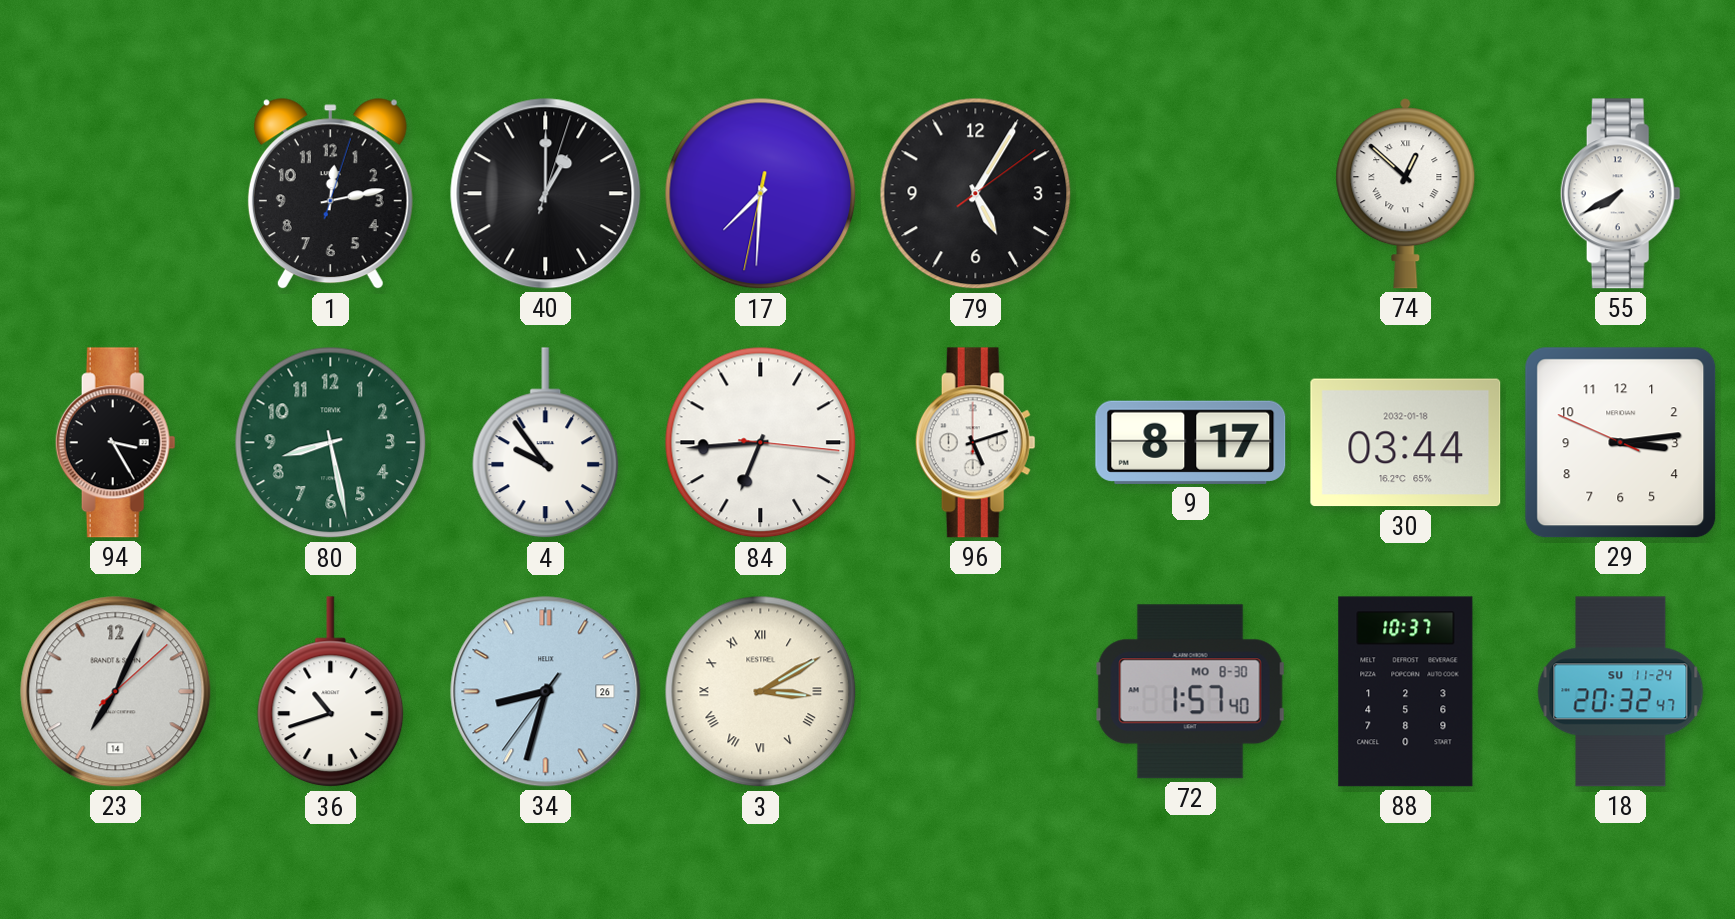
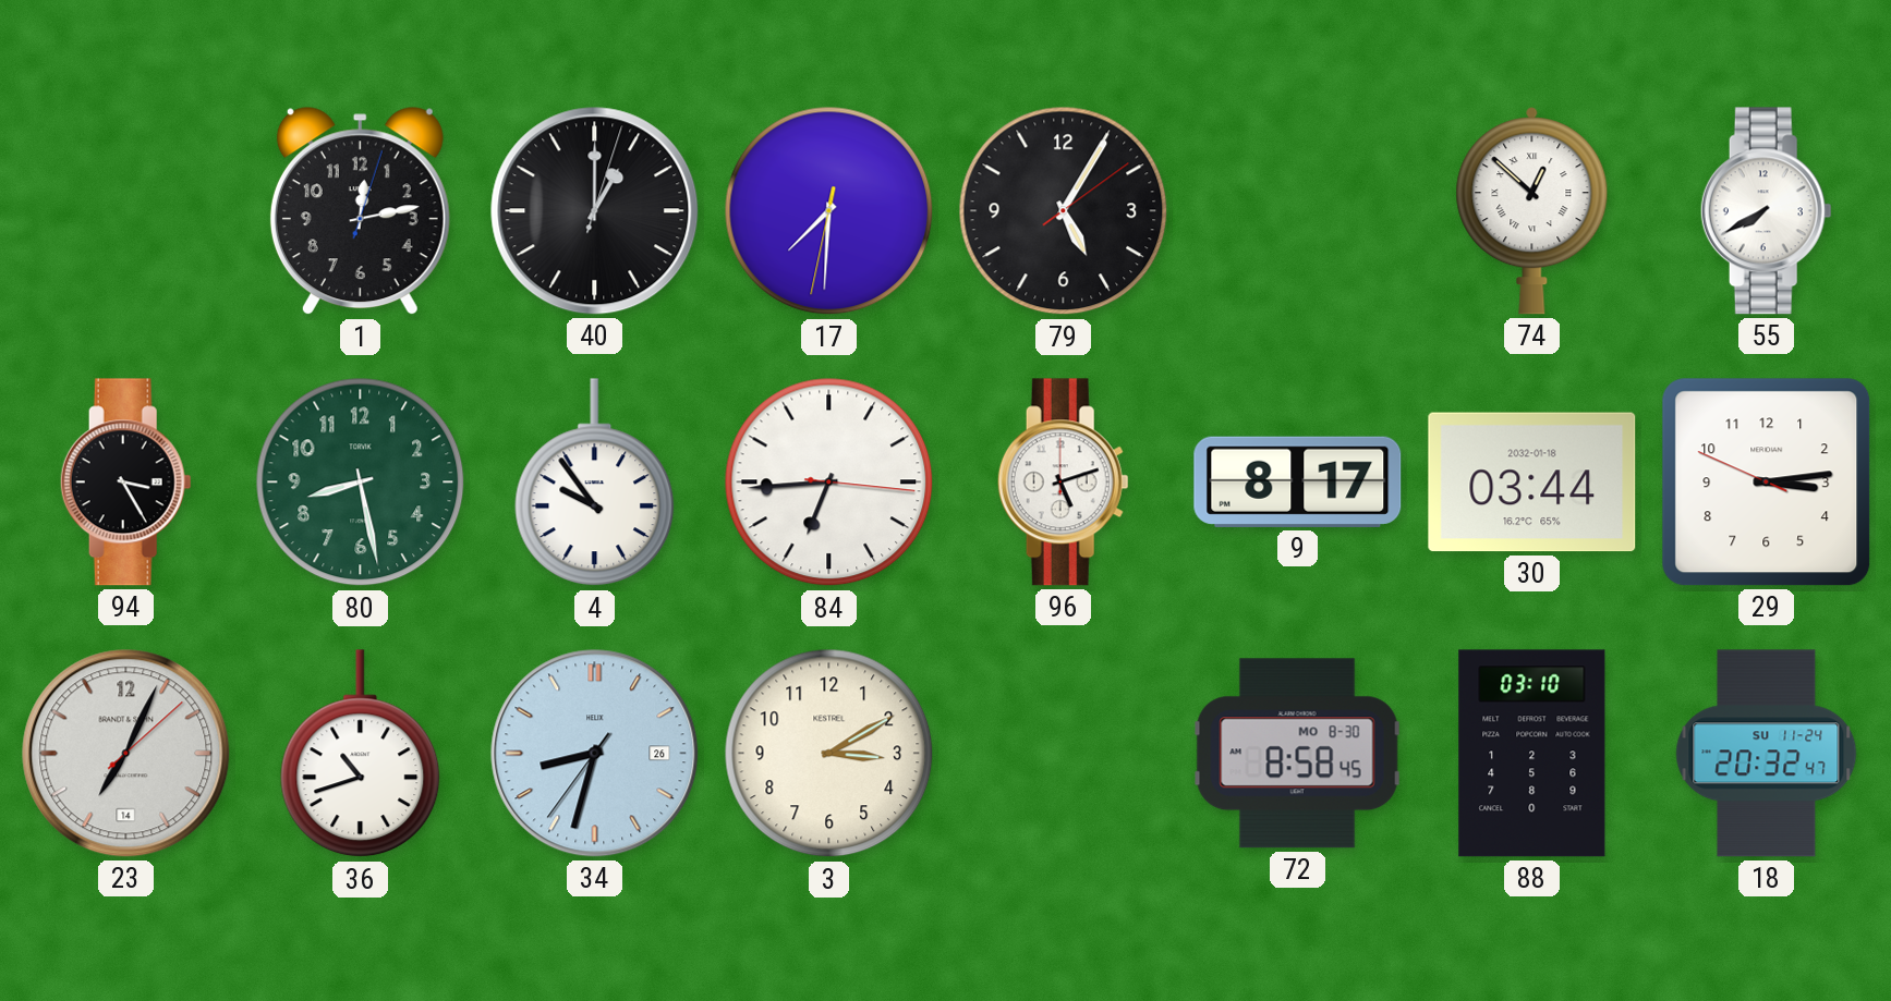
3 numerals: Roman -> Arabic
72: 1:57 -> 8:58
88: 10:37 -> 03:10
